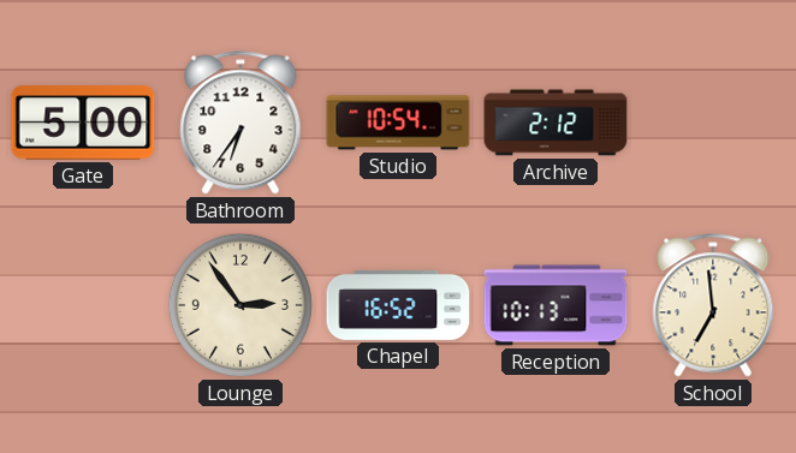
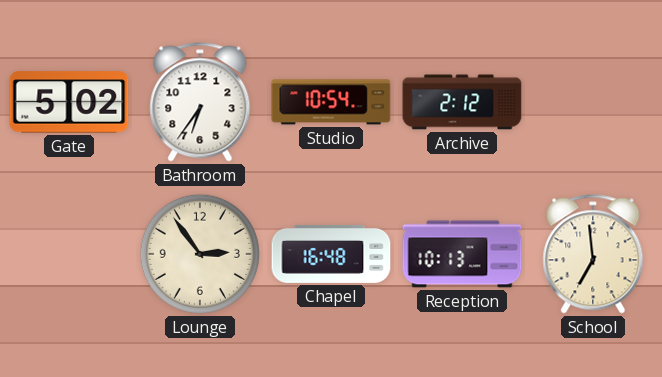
Gate: 5:00 -> 5:02
Chapel: 16:52 -> 16:48
